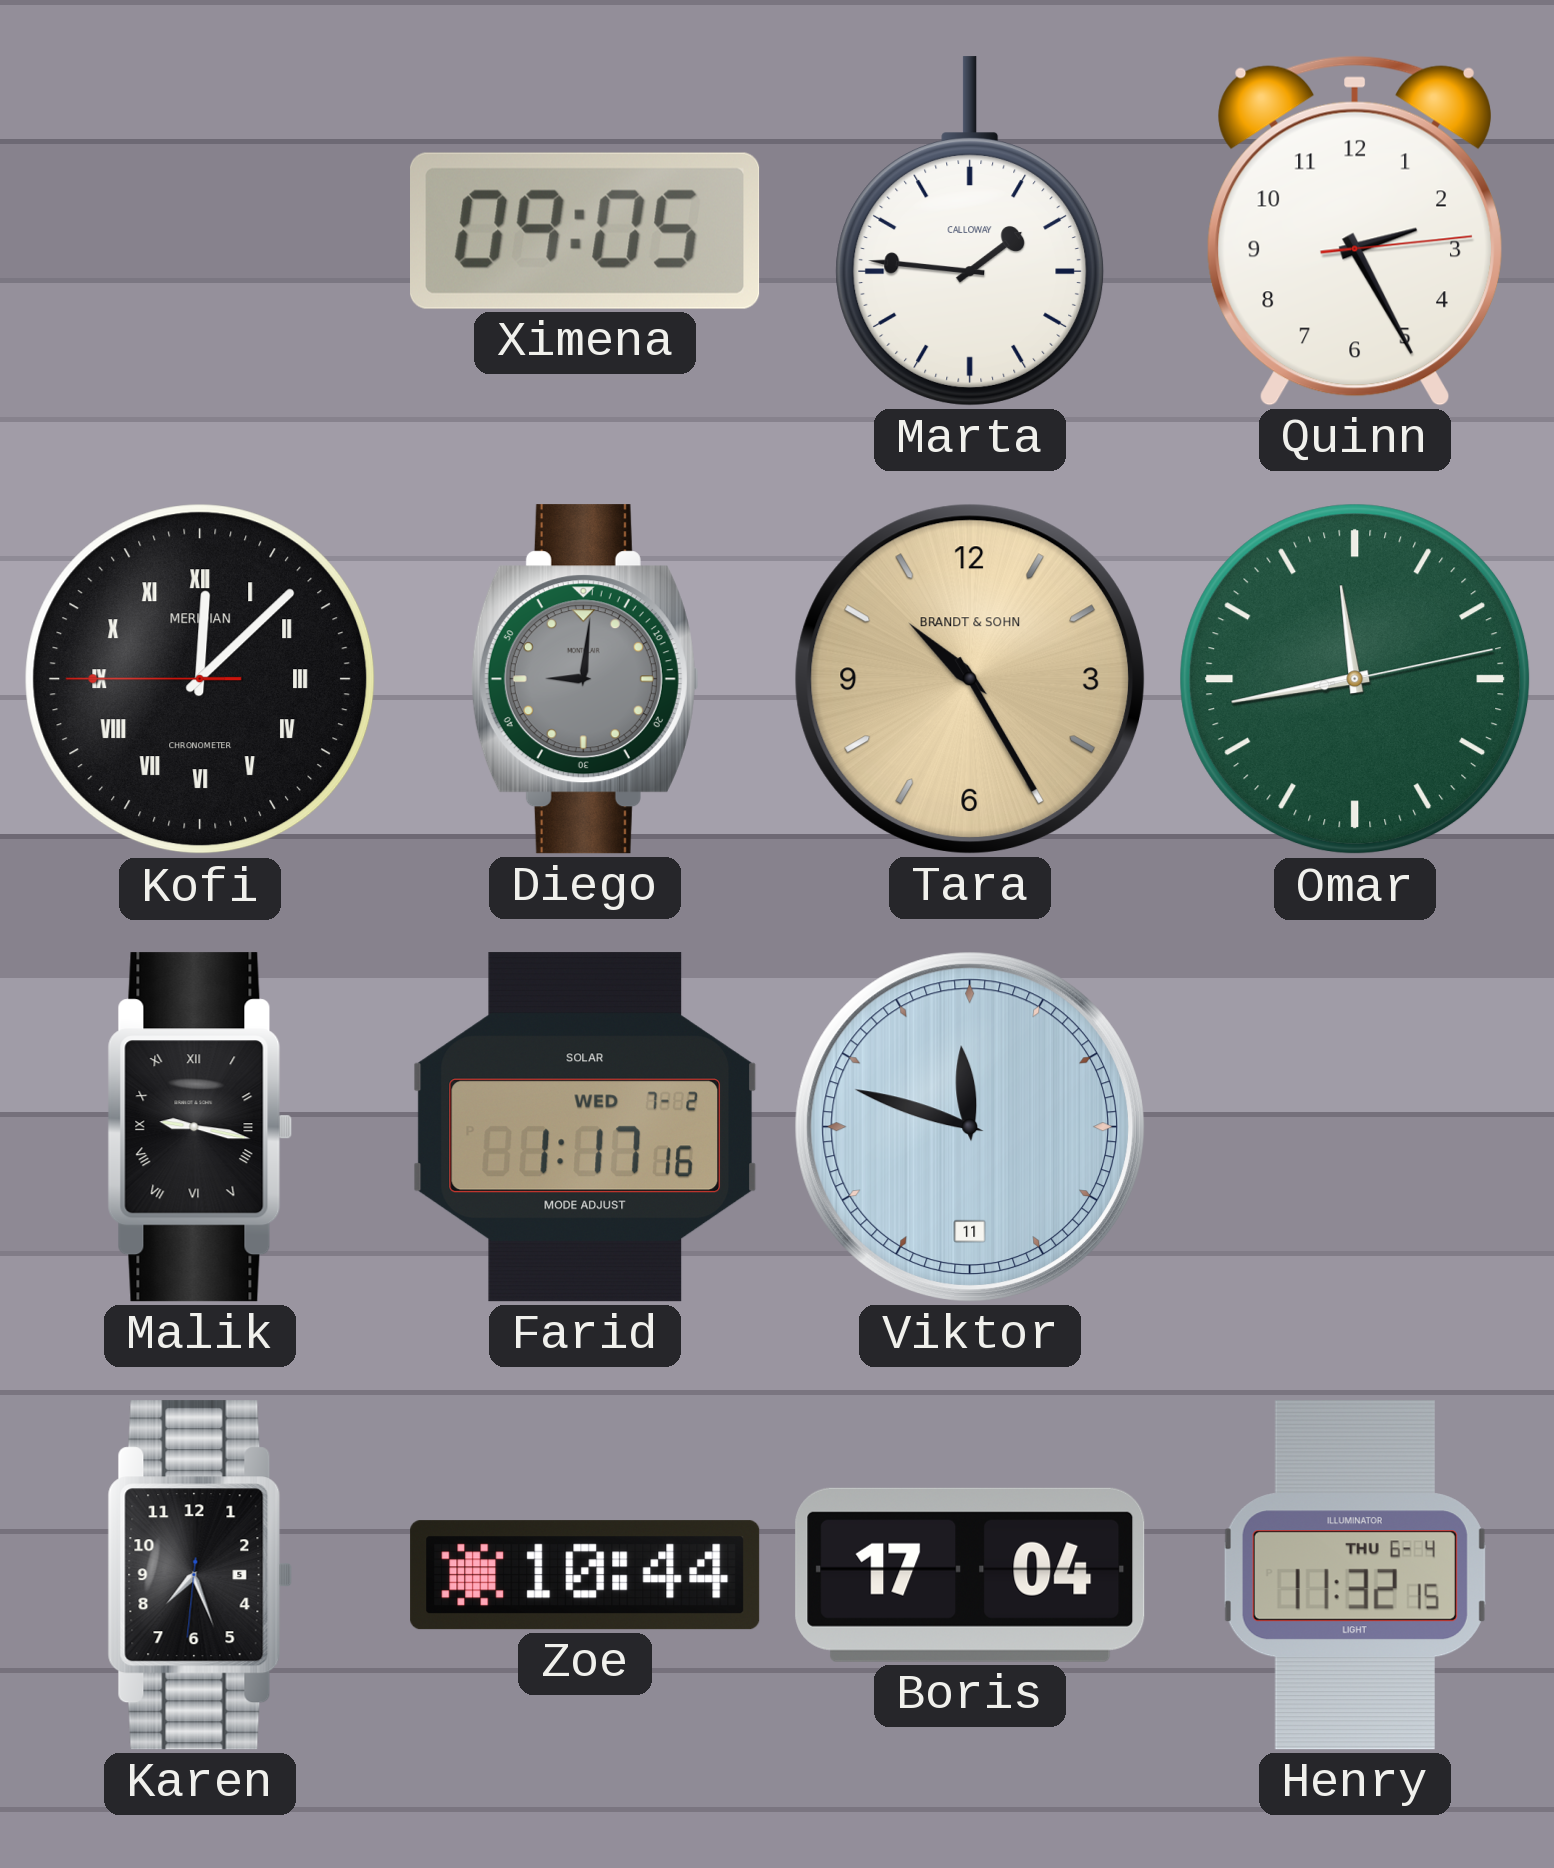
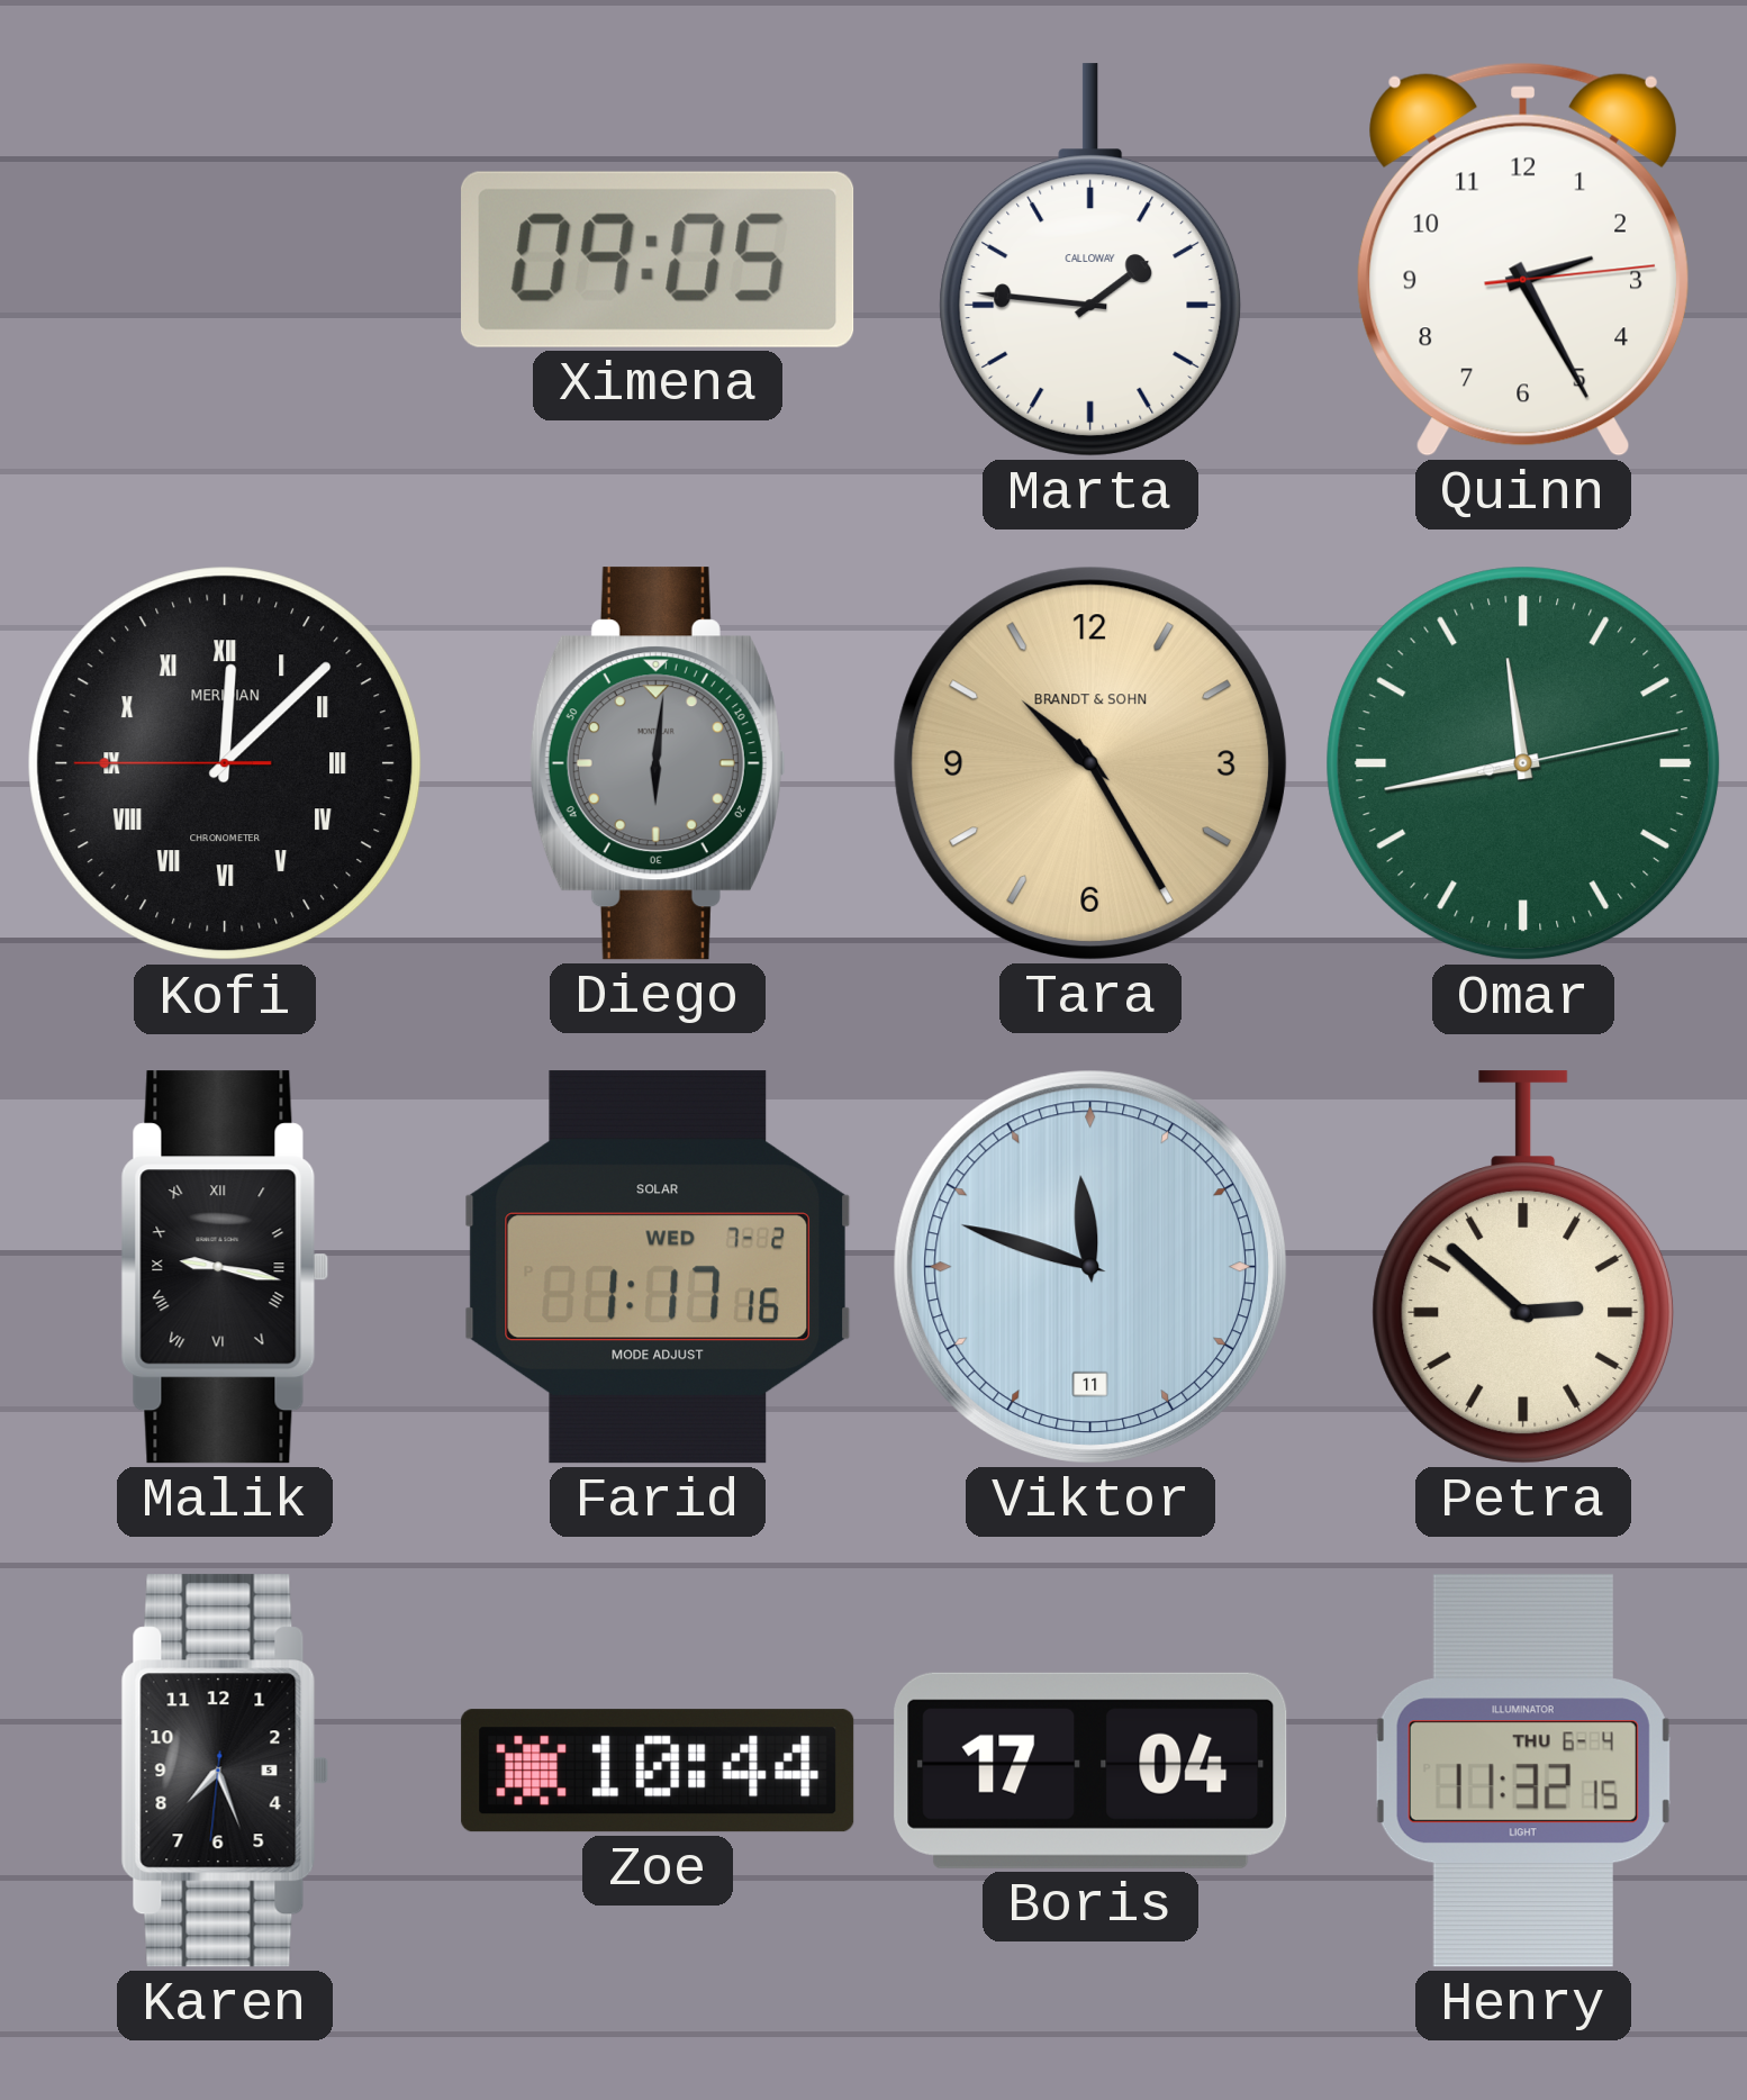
Diego: 9:01 -> 6:01
Petra: none -> 2:52
